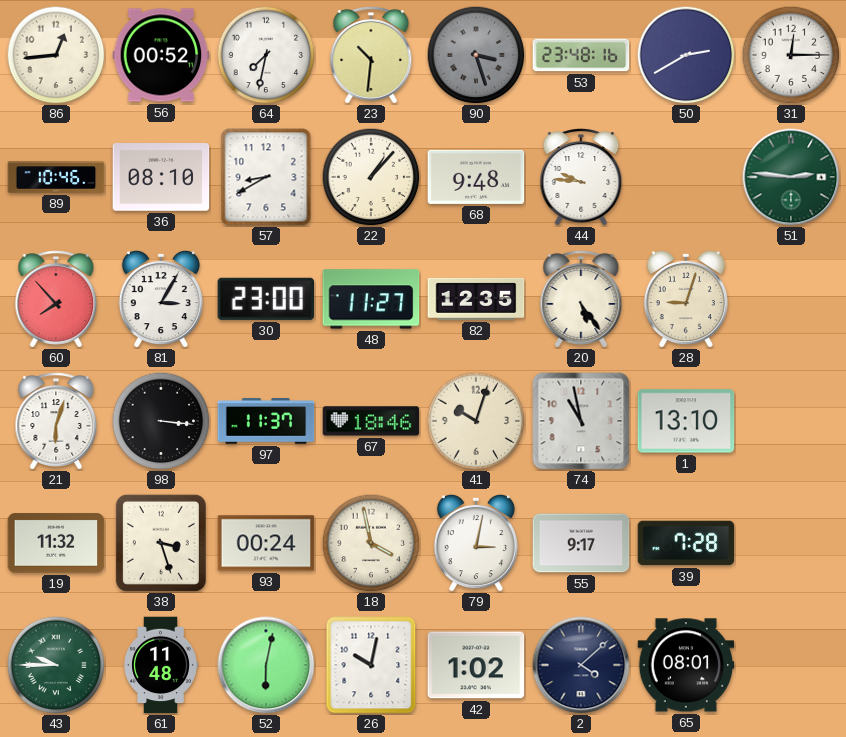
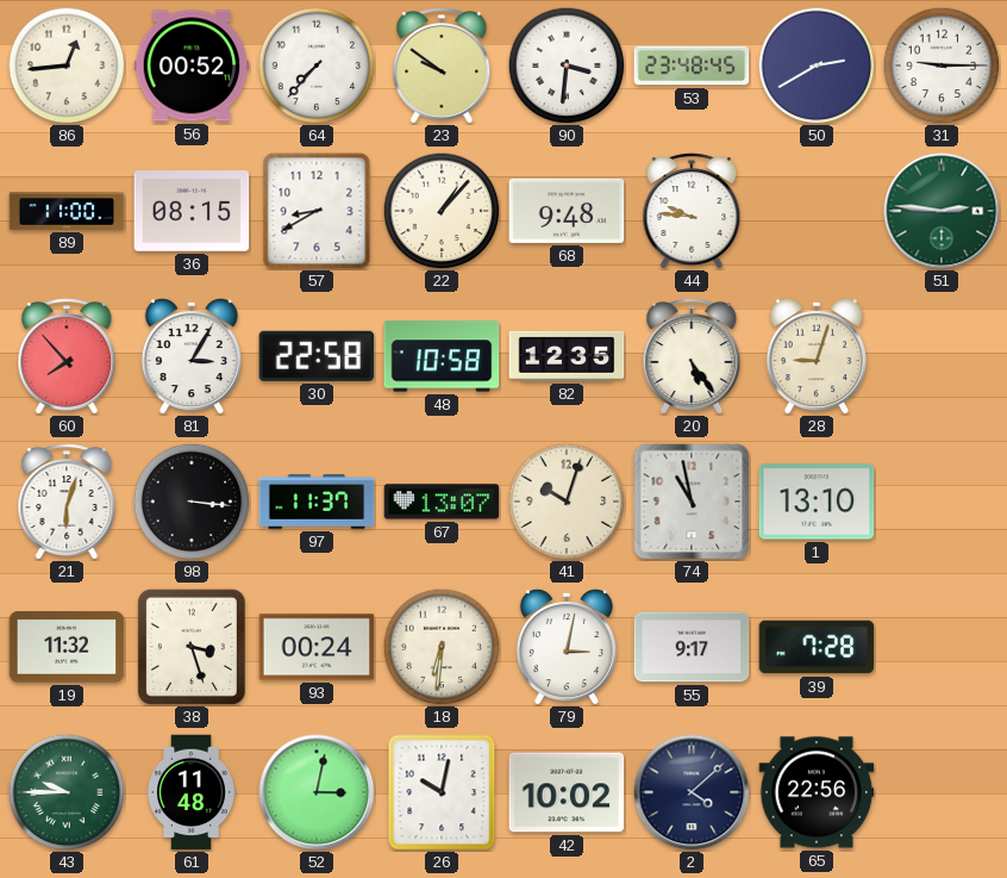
64: 7:32 -> 7:37
23: 10:31 -> 9:51
90: 3:27 -> 3:31
90 dial: grey -> white
53: 23:48:16 -> 23:48:45
31: 12:15 -> 9:15
89: 10:46 -> 11:00
36: 08:10 -> 08:15
30: 23:00 -> 22:58
48: 11:27 -> 10:58
67: 18:46 -> 13:07
18: 3:58 -> 6:31
52: 6:02 -> 3:02
42: 1:02 -> 10:02
65: 08:01 -> 22:56
